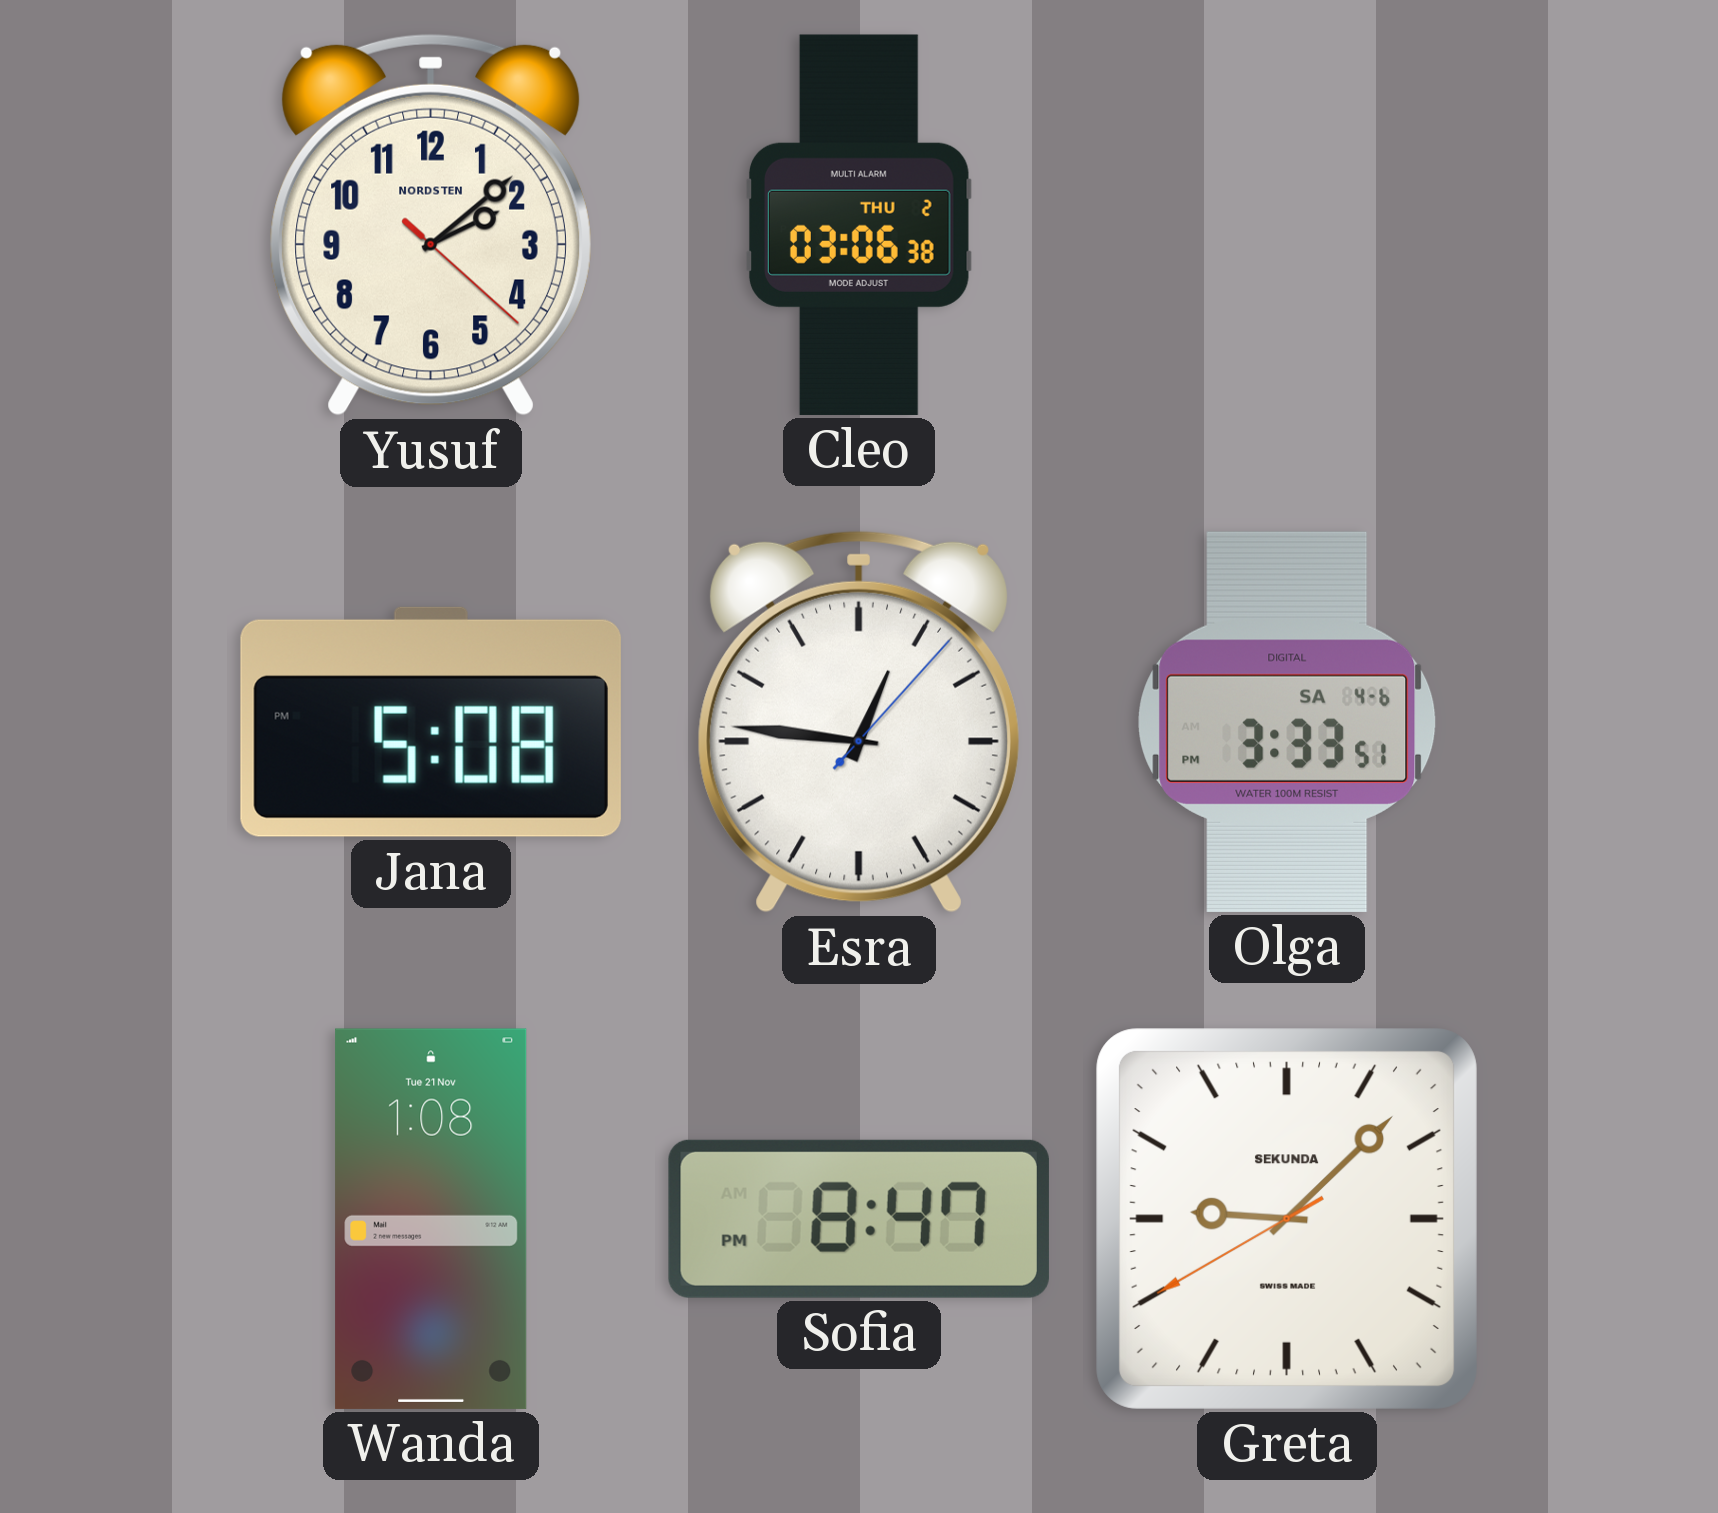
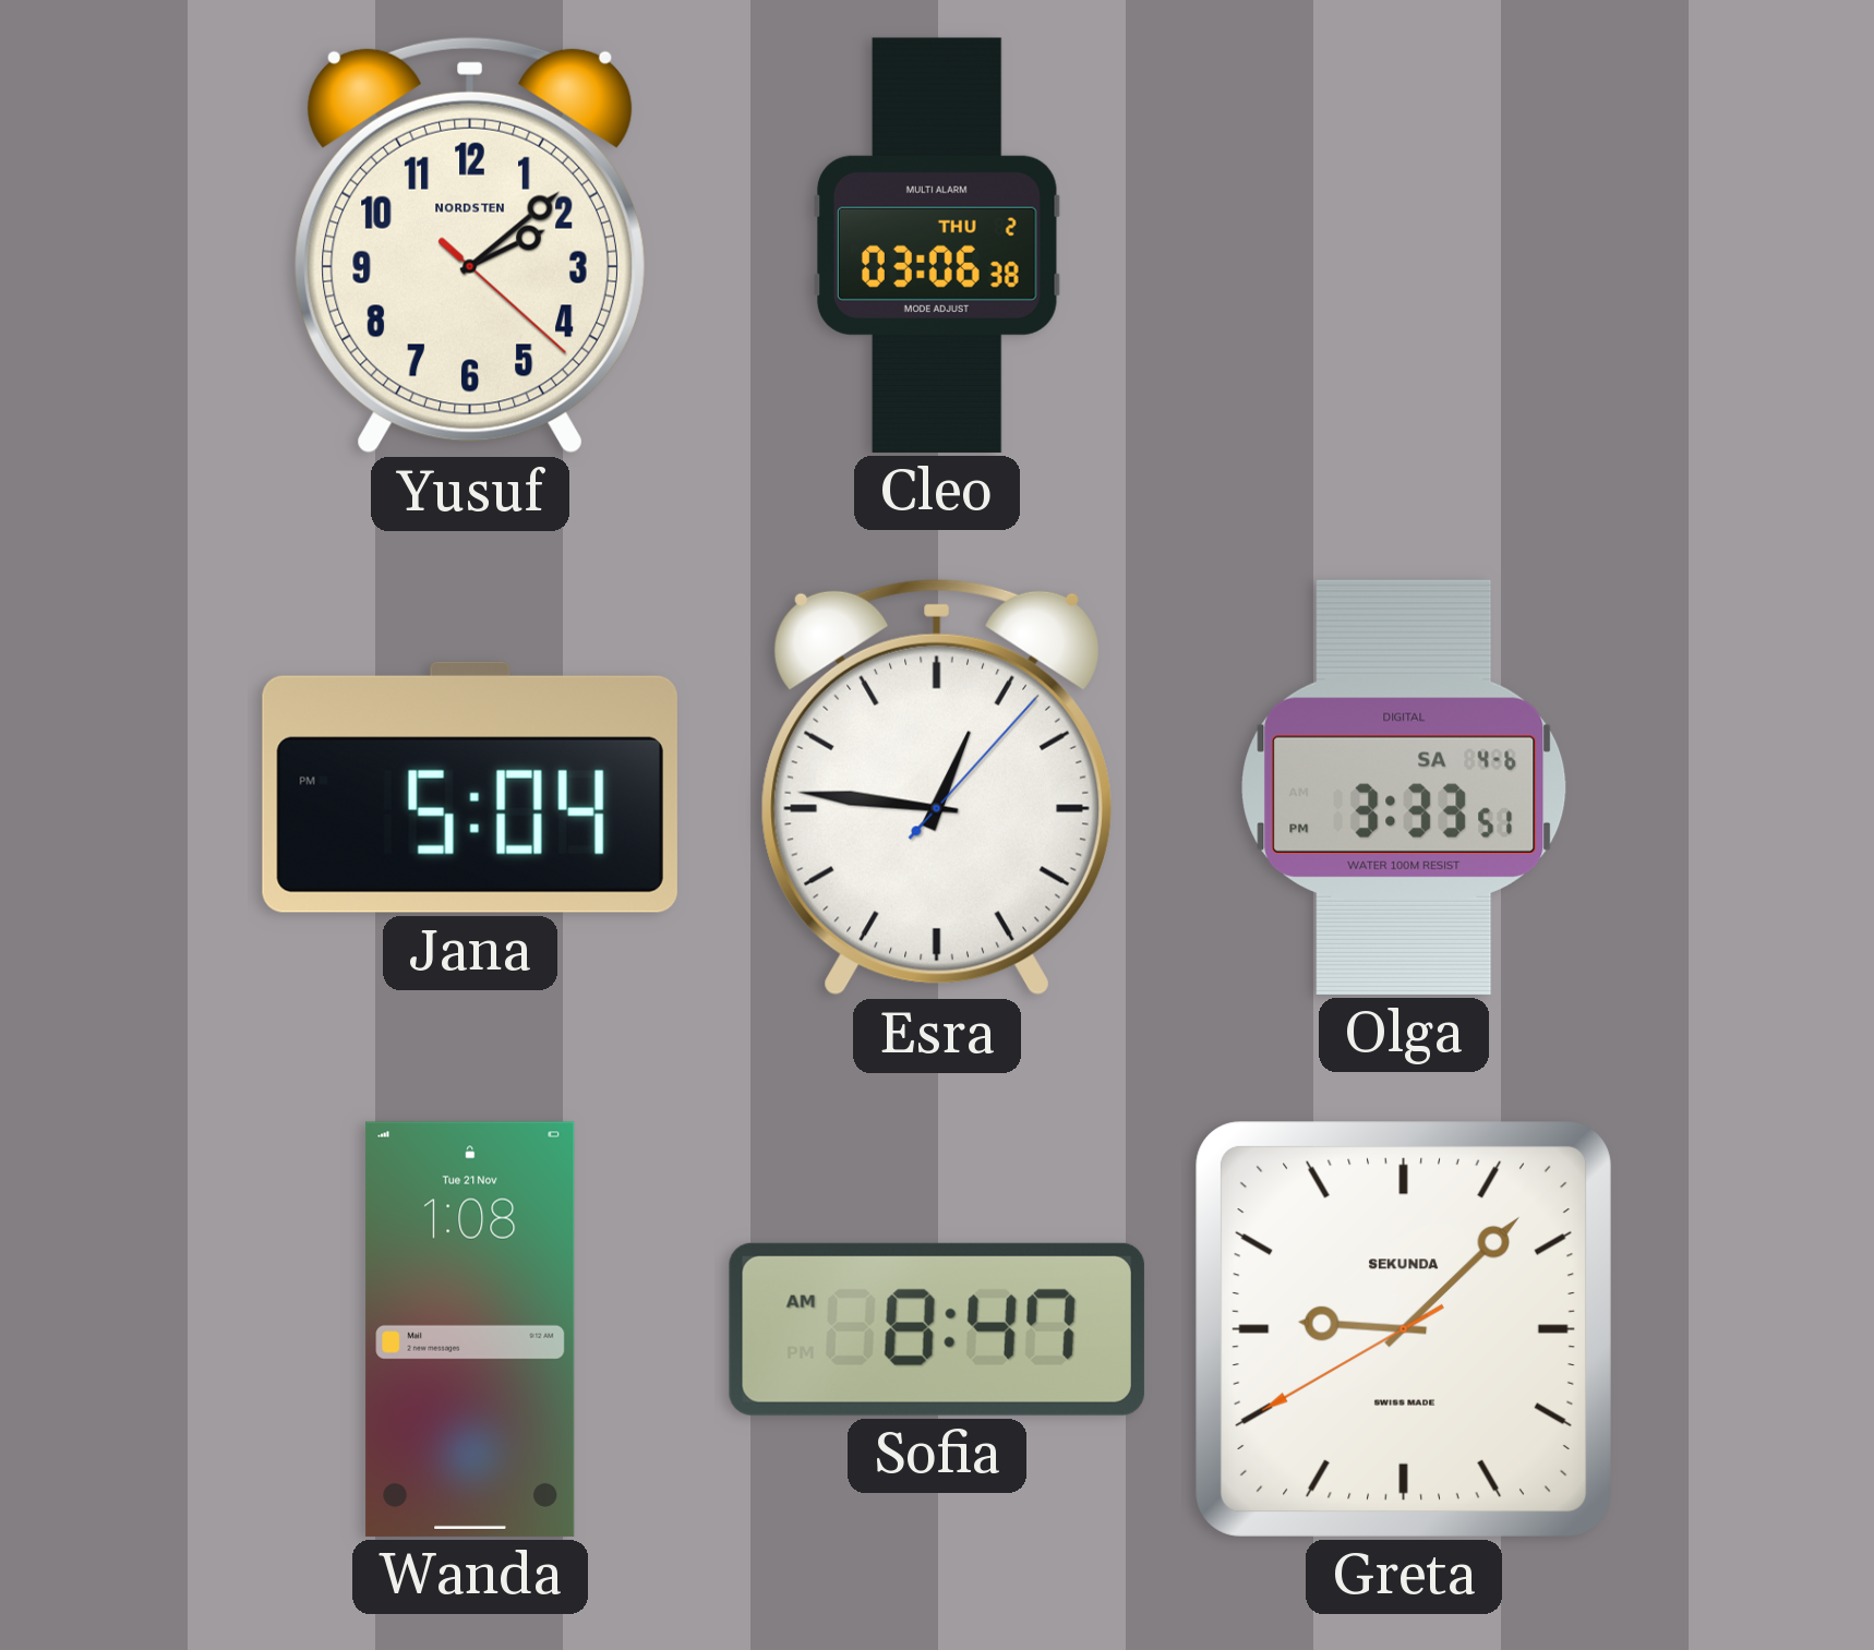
Jana: 5:08 -> 5:04
Sofia: 8:47 PM -> 8:47 AM
